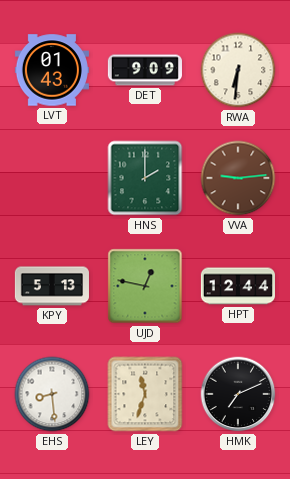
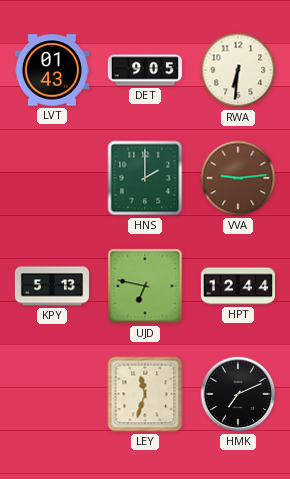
DET: 9:09 -> 9:05
UJD: 12:47 -> 6:47
EHS: 8:29 -> none
